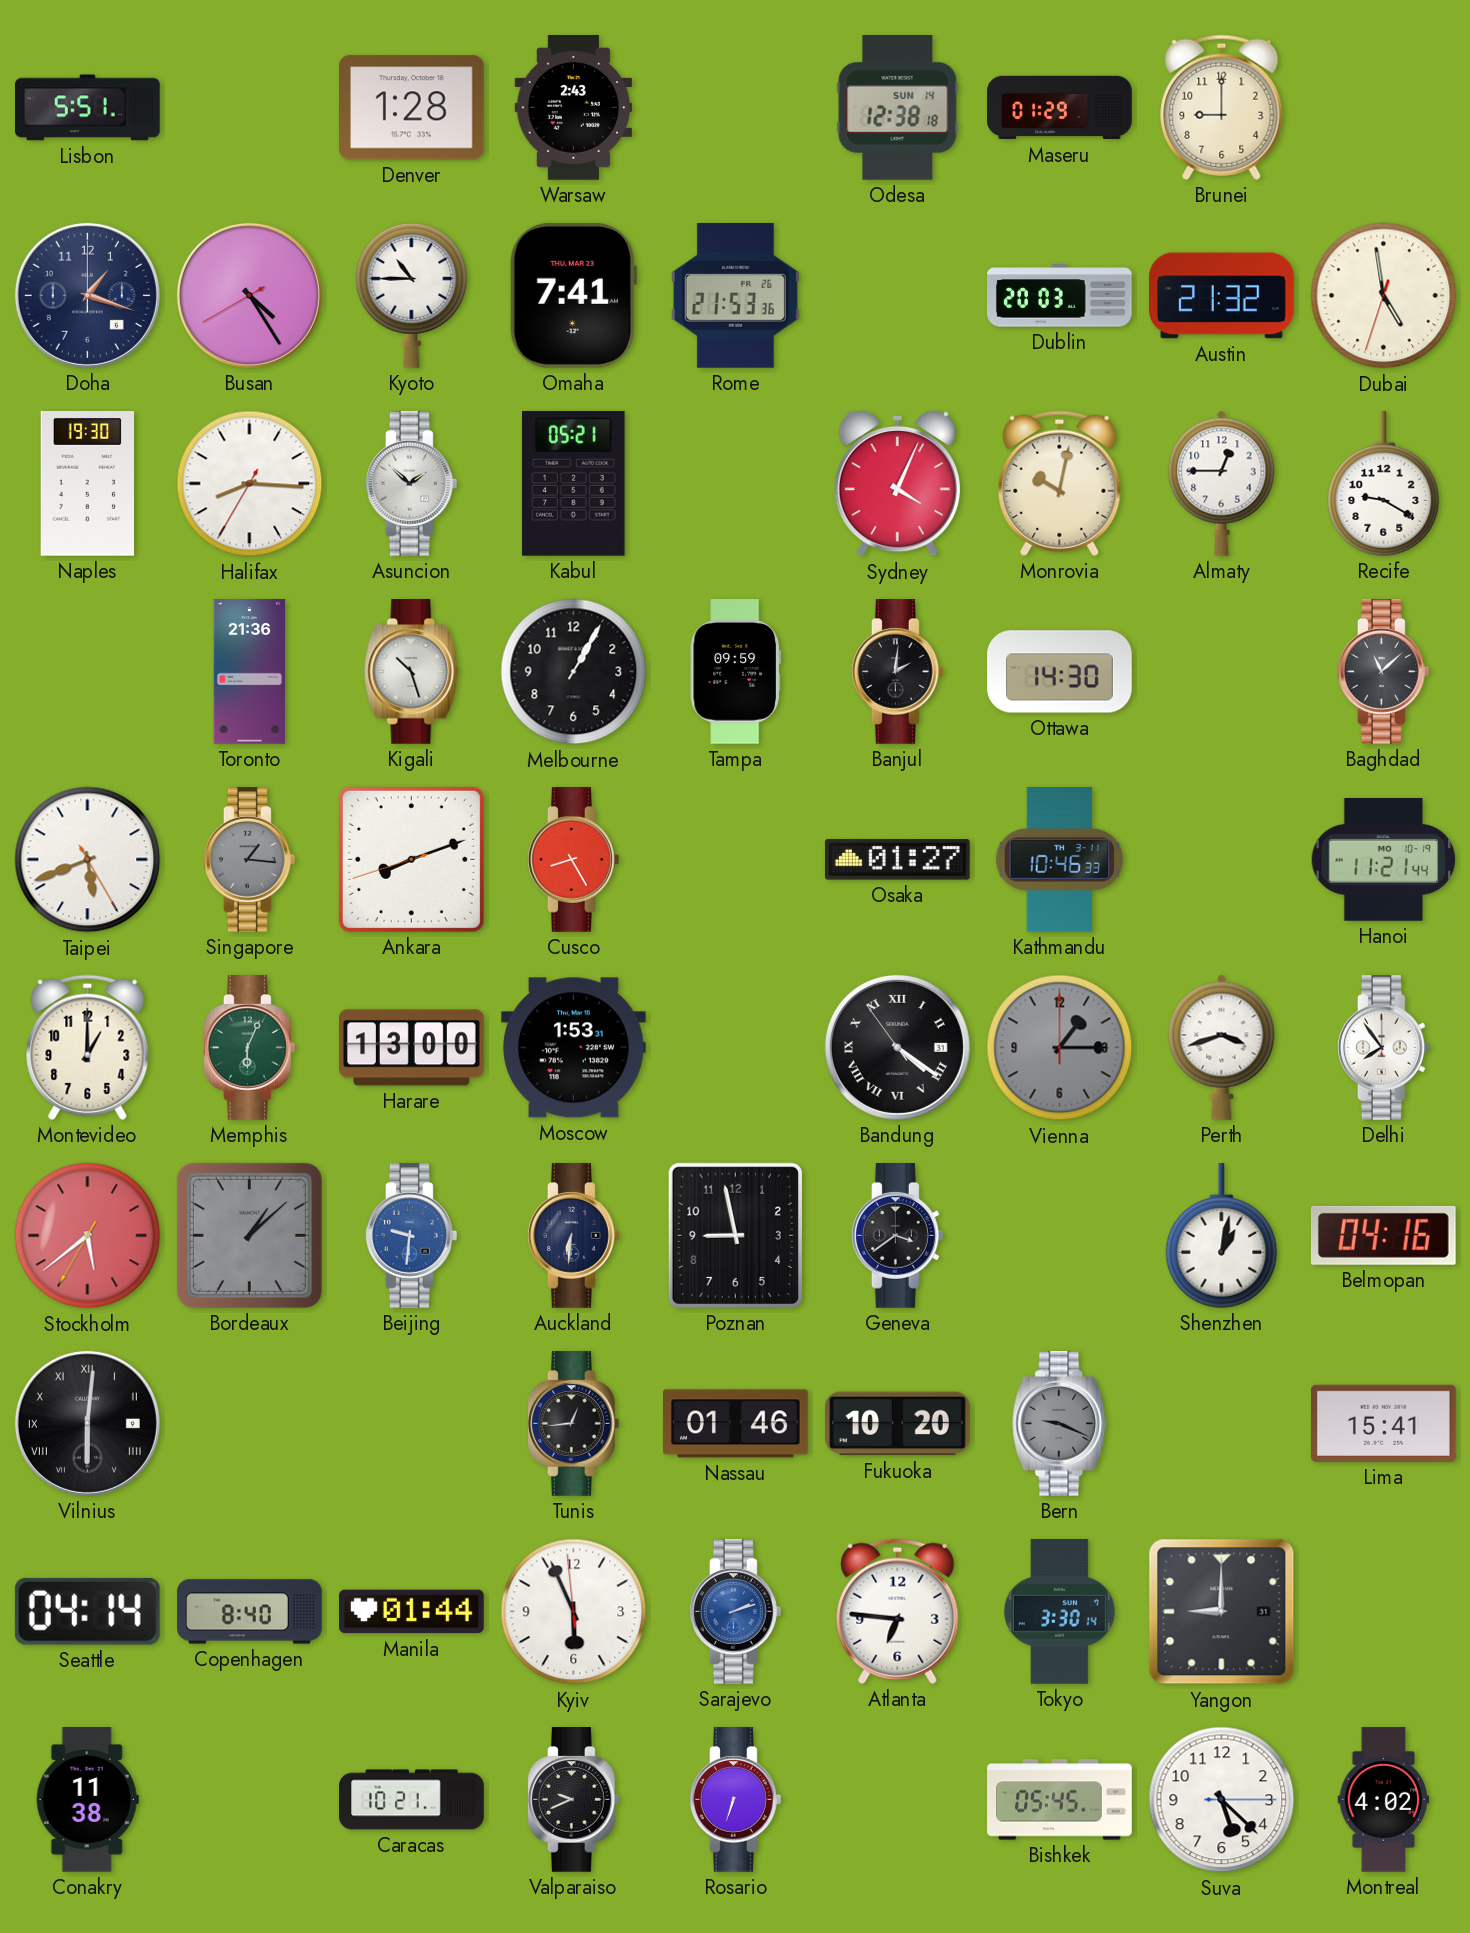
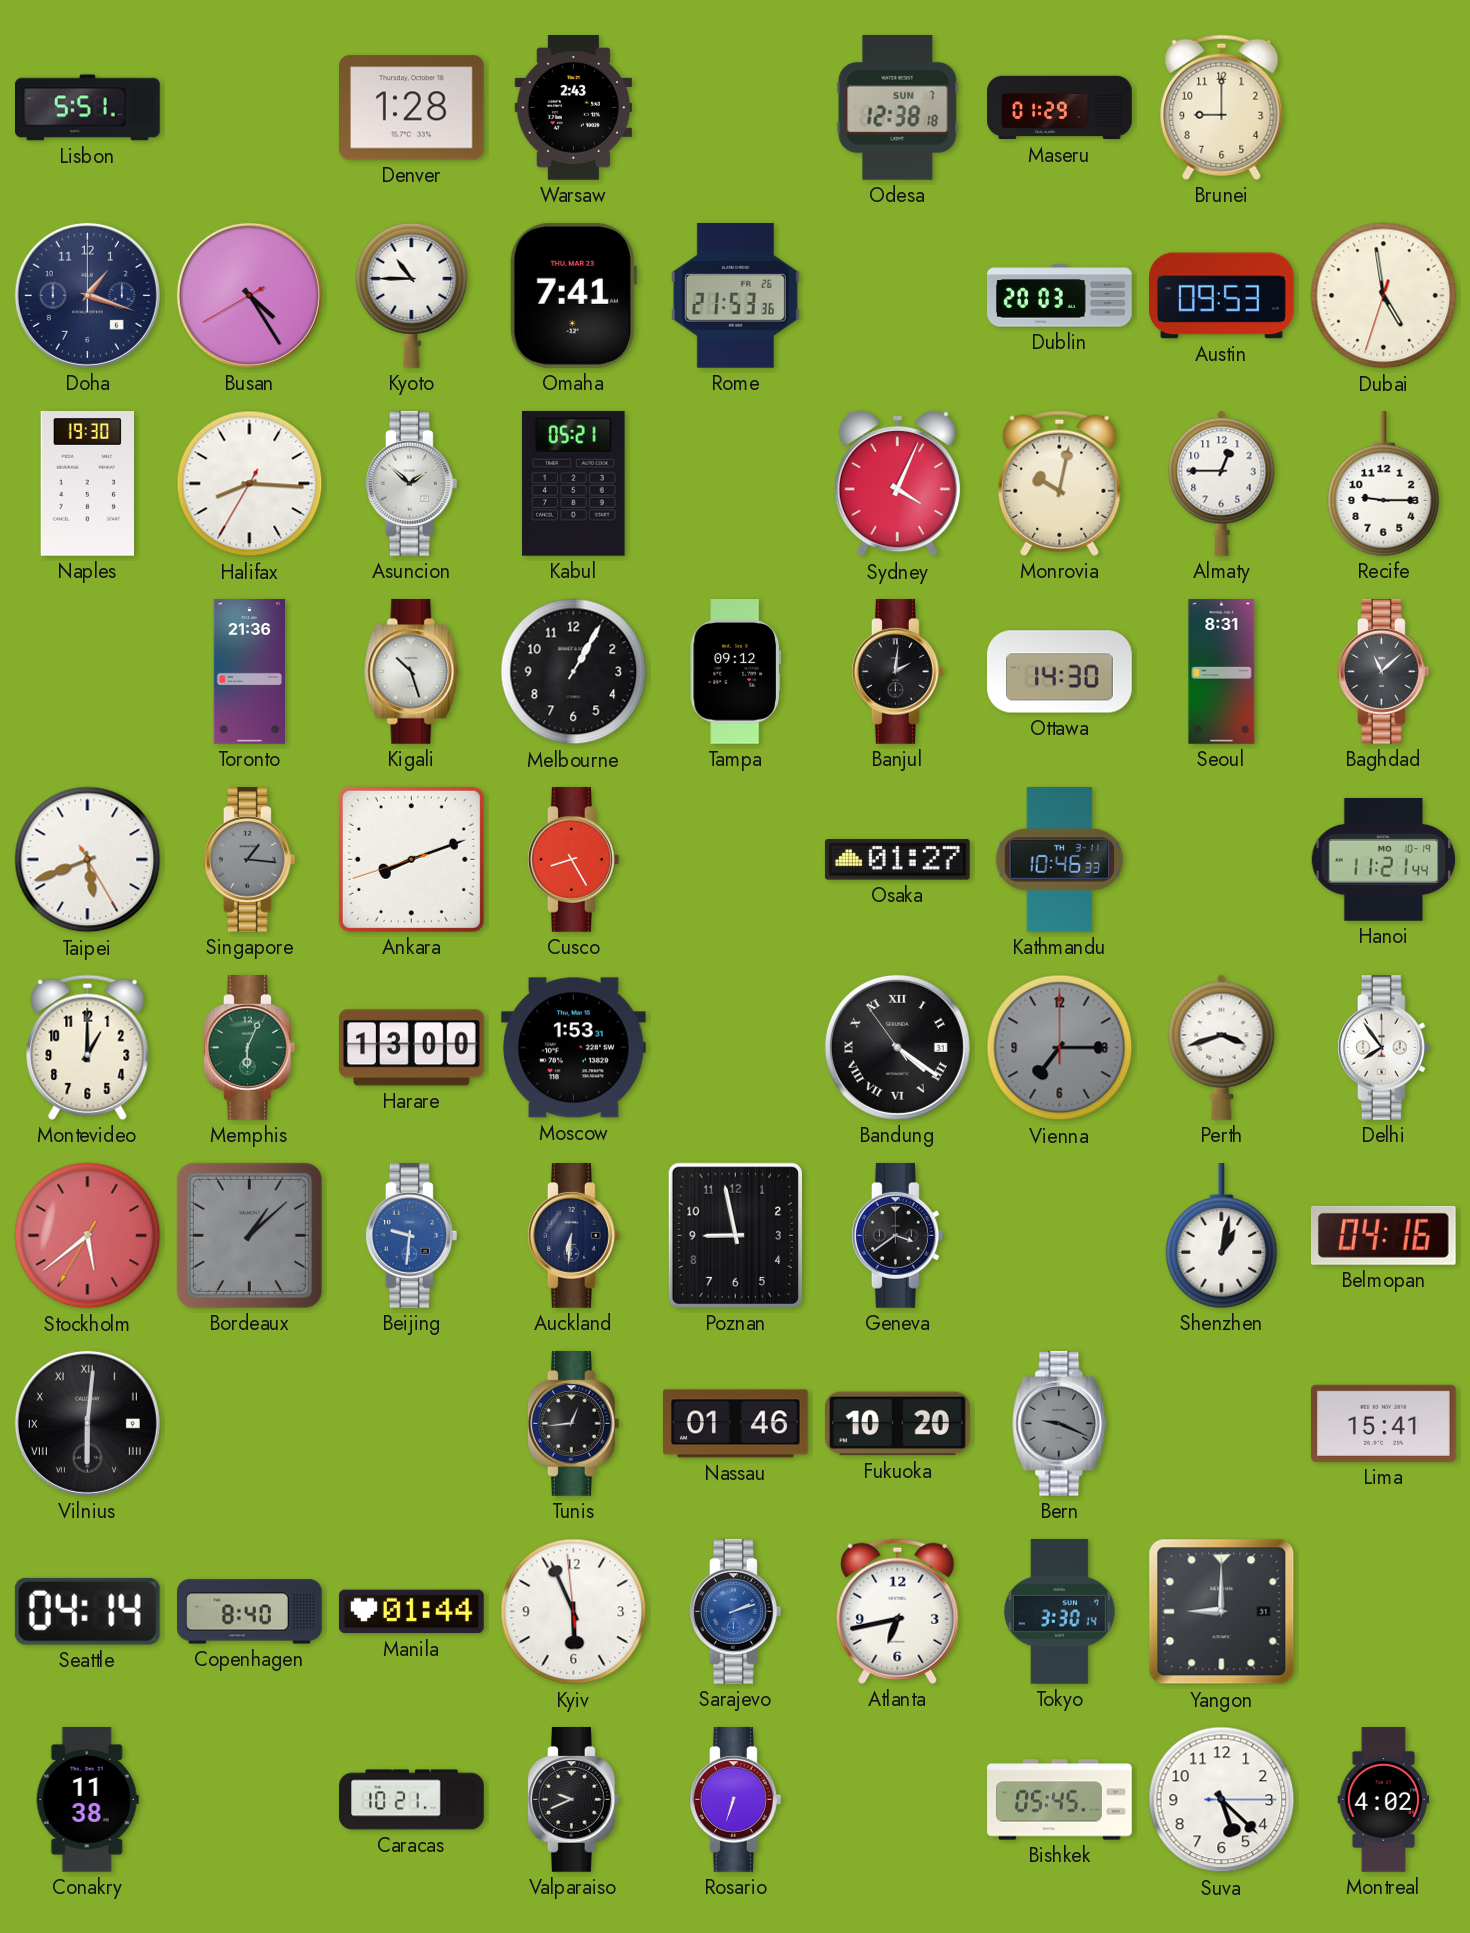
Odesa date: SUN 14 -> SUN 7
Austin: 21:32 -> 09:53
Recife: 9:20 -> 9:15
Tampa: 09:59 -> 09:12
Seoul: none -> 8:31
Vienna: 1:15 -> 7:15
Atlanta: 6:46 -> 6:43
